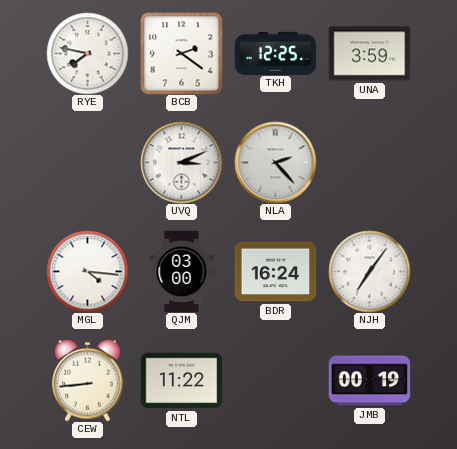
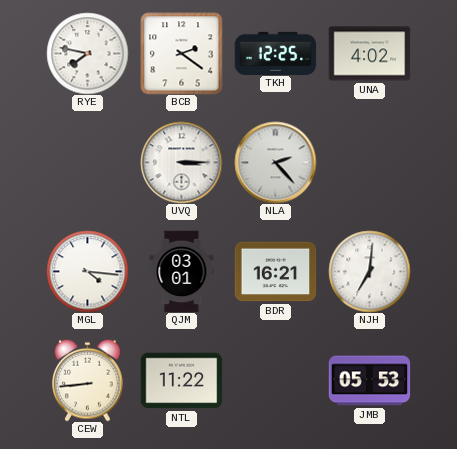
UNA: 3:59 -> 4:02
UVQ: 3:11 -> 3:15
QJM: 03:00 -> 03:01
BDR: 16:24 -> 16:21
NJH: 7:06 -> 7:01
JMB: 00:19 -> 05:53
